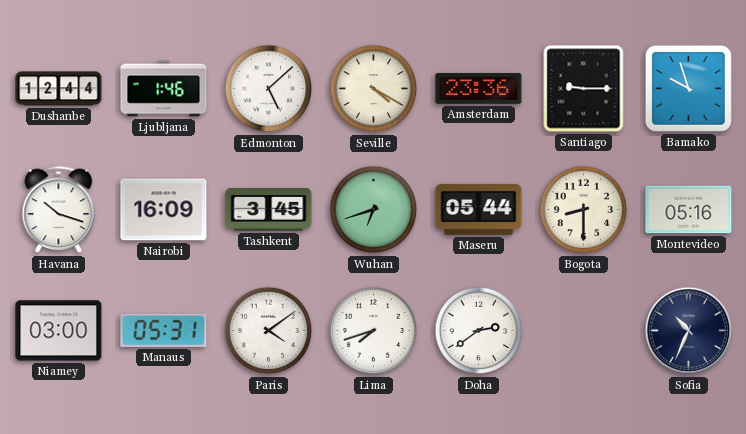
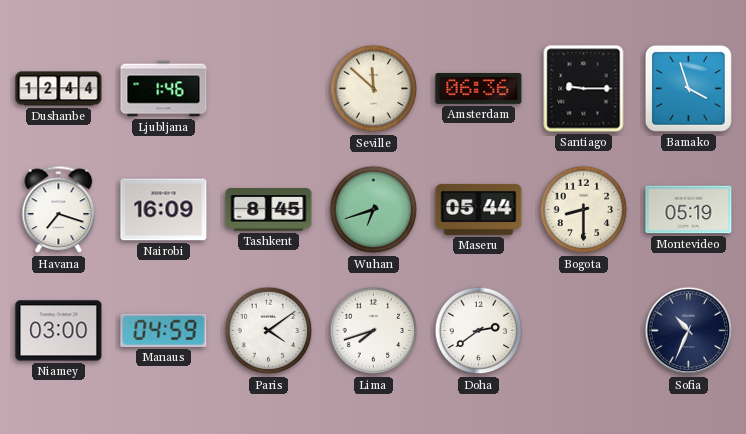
Edmonton: 5:08 -> none
Seville: 4:20 -> 11:52
Amsterdam: 23:36 -> 06:36
Bamako: 9:57 -> 3:57
Havana: 10:18 -> 7:18
Tashkent: 3:45 -> 8:45
Montevideo: 05:16 -> 05:19
Manaus: 05:31 -> 04:59
